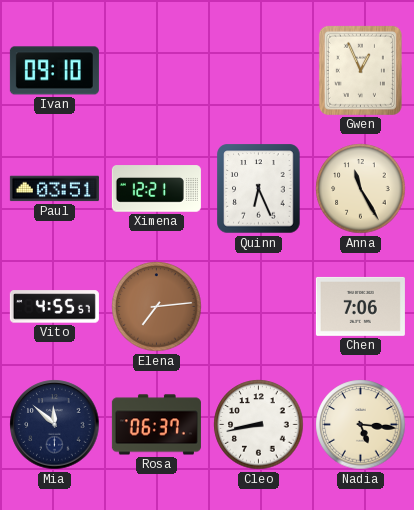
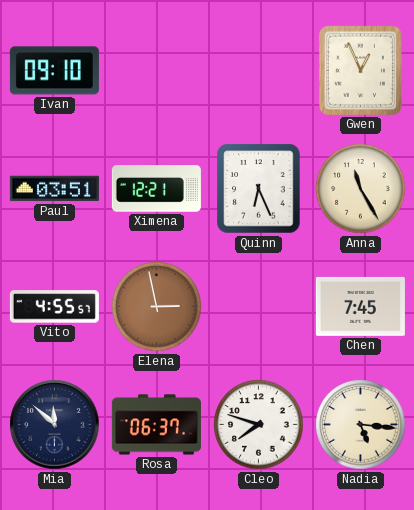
Elena: 7:14 -> 2:58
Chen: 7:06 -> 7:45
Cleo: 8:43 -> 7:48
